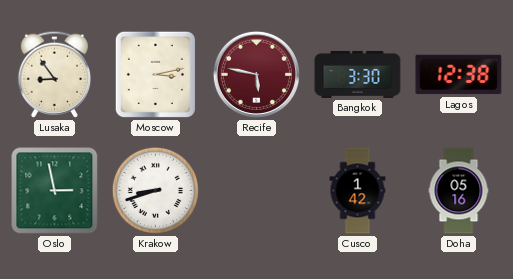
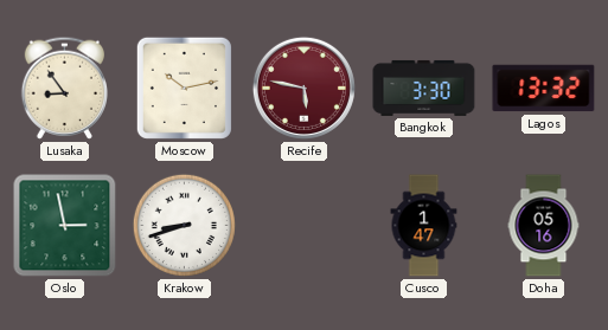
Moscow: 3:13 -> 10:13
Lagos: 12:38 -> 13:32
Cusco: 1:42 -> 1:47
